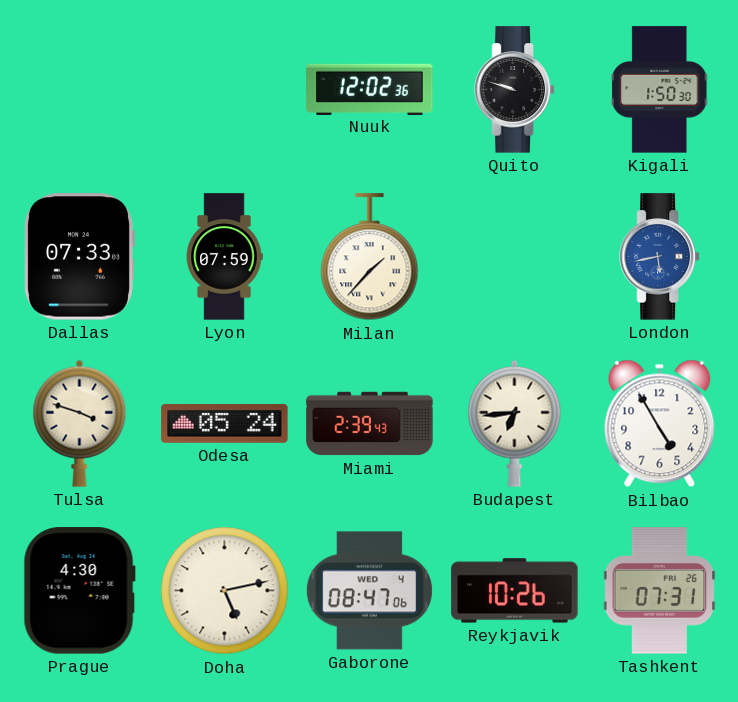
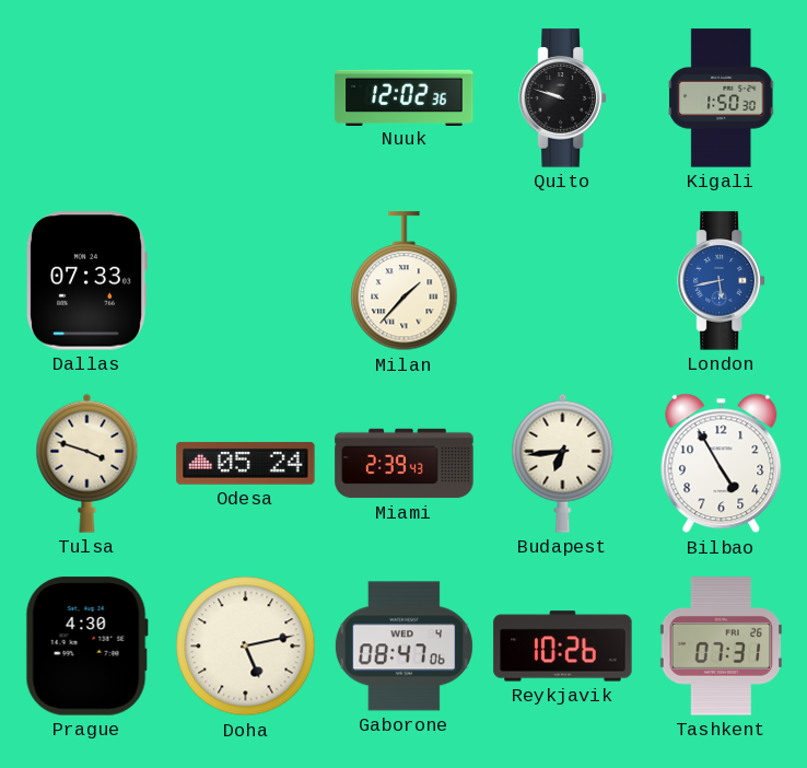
Lyon: 07:59 -> none
